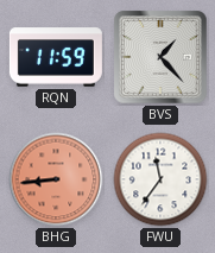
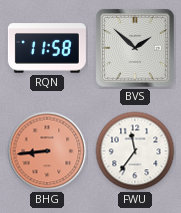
RQN: 11:59 -> 11:58
BVS: 1:23 -> 1:52
